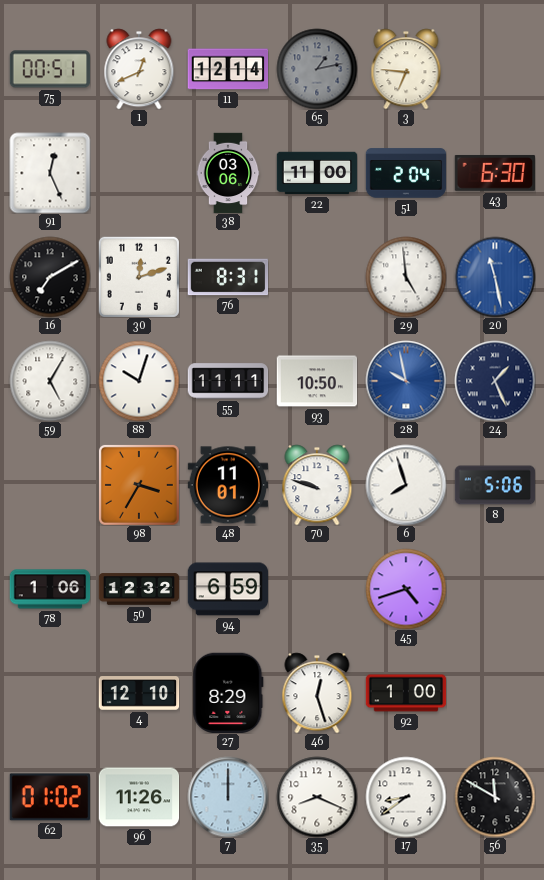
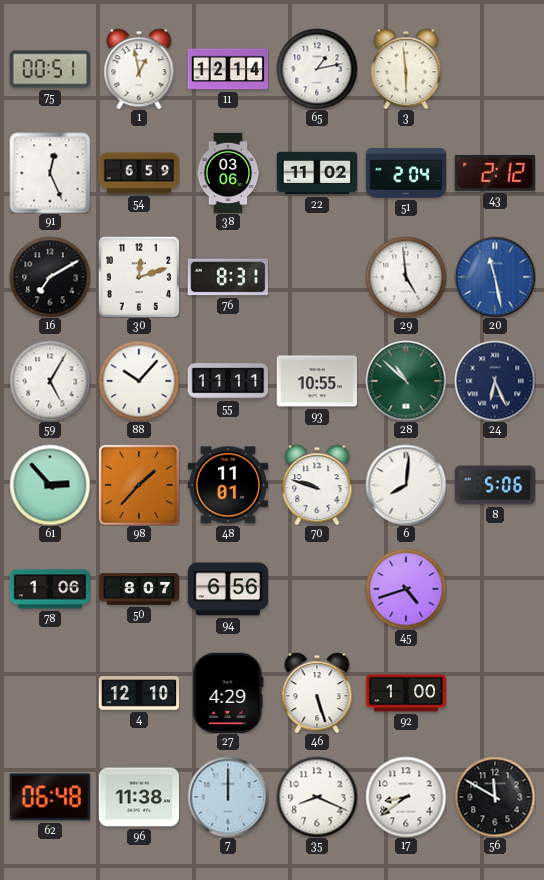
1: 12:41 -> 12:58
65 dial: grey -> white
3: 6:46 -> 5:59
54: none -> 6:59
22: 11:00 -> 11:02
43: 6:30 -> 2:12
88: 10:03 -> 10:07
93: 10:50 -> 10:55
28: 9:58 -> 10:52
28 dial: blue -> green
24: 1:26 -> 6:26
61: none -> 2:53
98: 3:35 -> 1:37
6: 7:57 -> 8:01
50: 12:32 -> 8:07
94: 6:59 -> 6:56
27: 8:29 -> 4:29
46: 12:27 -> 5:27
62: 01:02 -> 06:48
96: 11:26 -> 11:38
